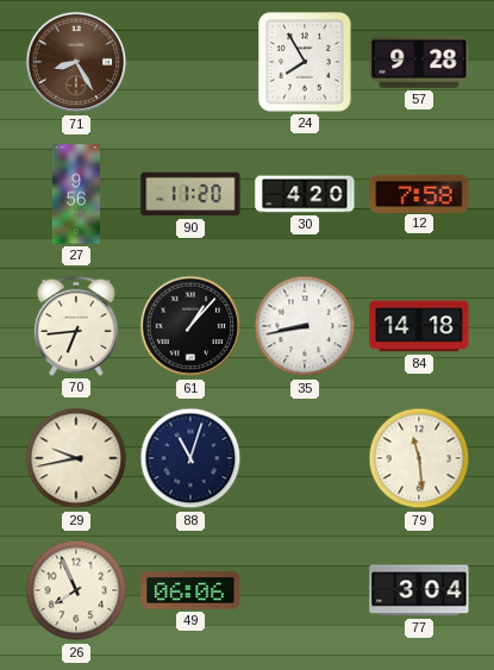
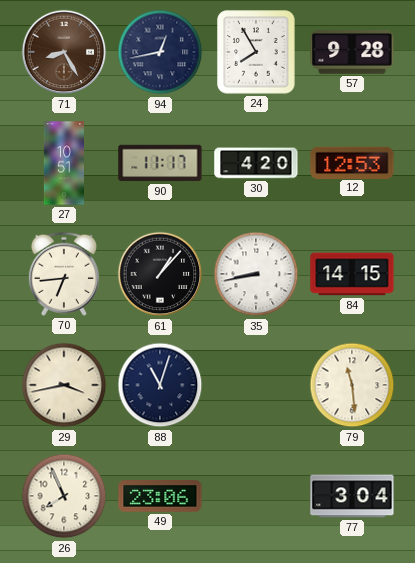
94: none -> 12:43
27: 9:56 -> 10:51
90: 11:20 -> 11:17
12: 7:58 -> 12:53
84: 14:18 -> 14:15
29: 9:43 -> 3:43
49: 06:06 -> 23:06
